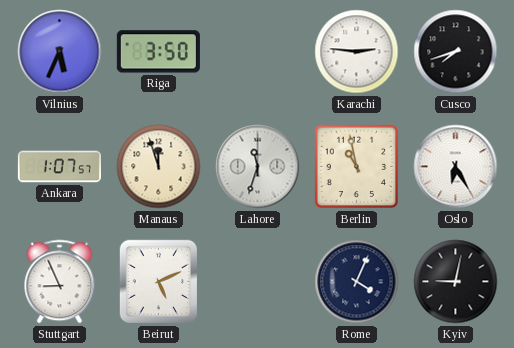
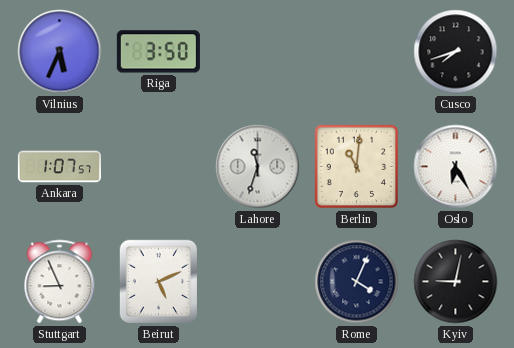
Karachi: 2:46 -> none
Manaus: 11:57 -> none
Berlin: 10:58 -> 11:01
